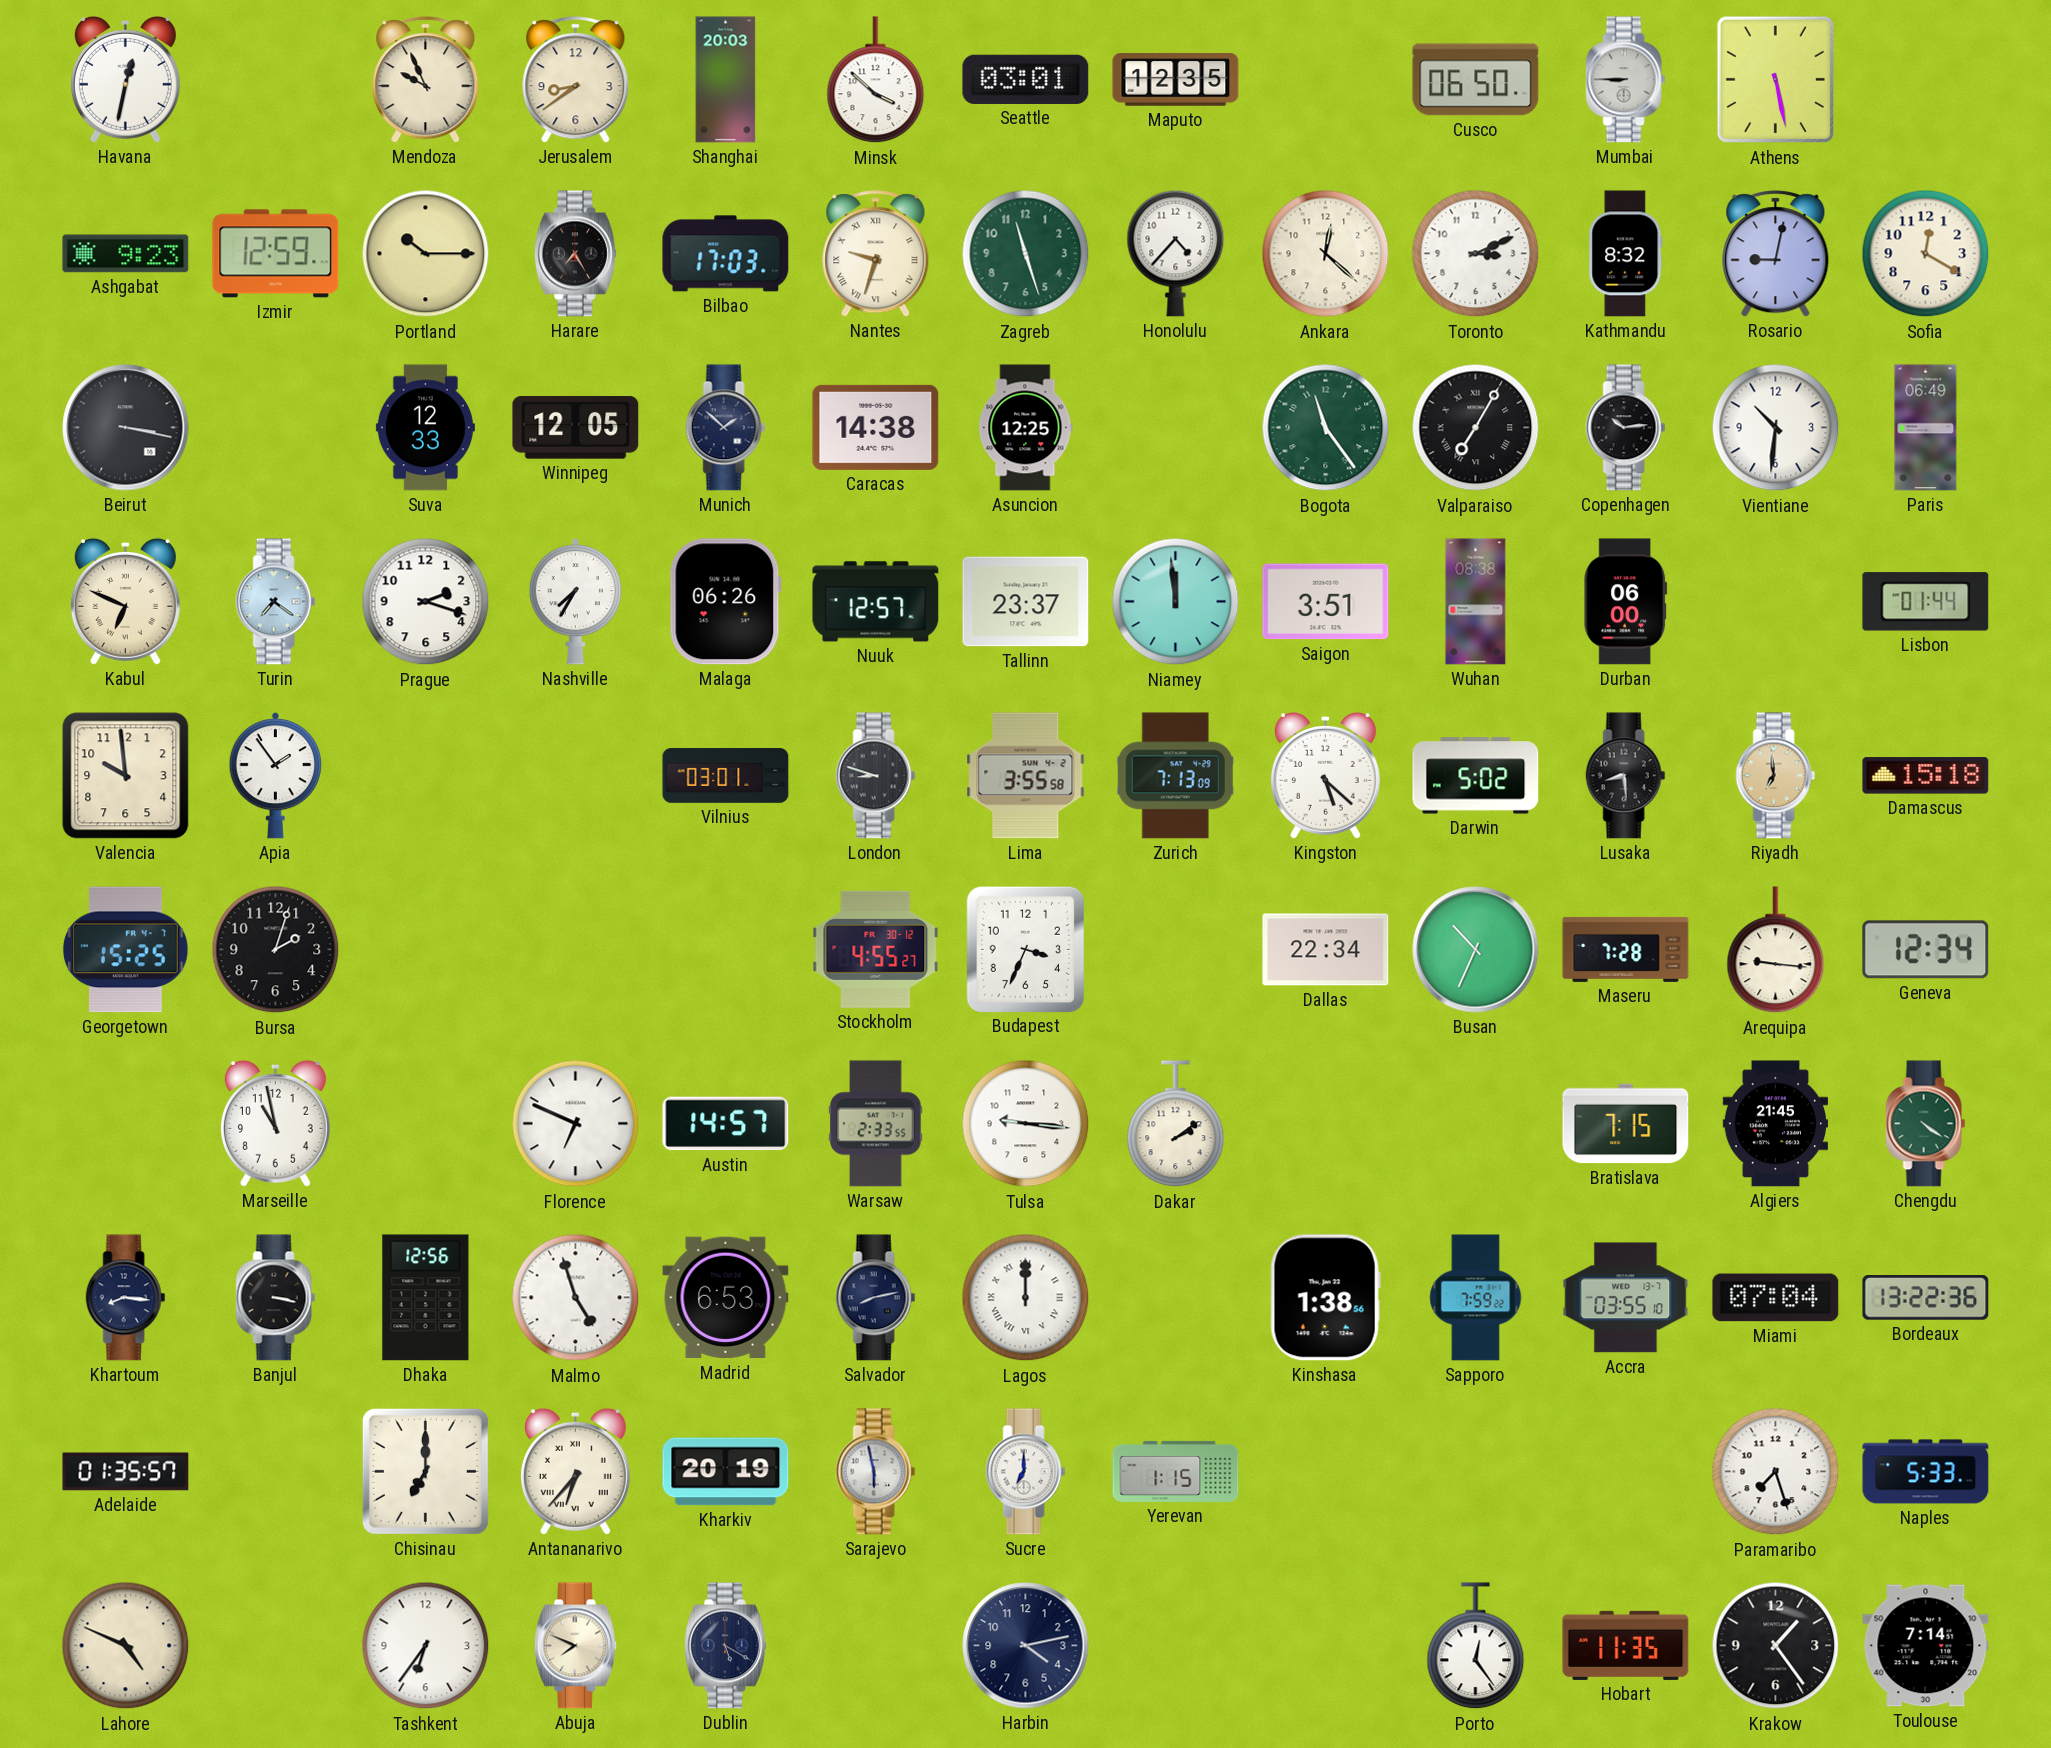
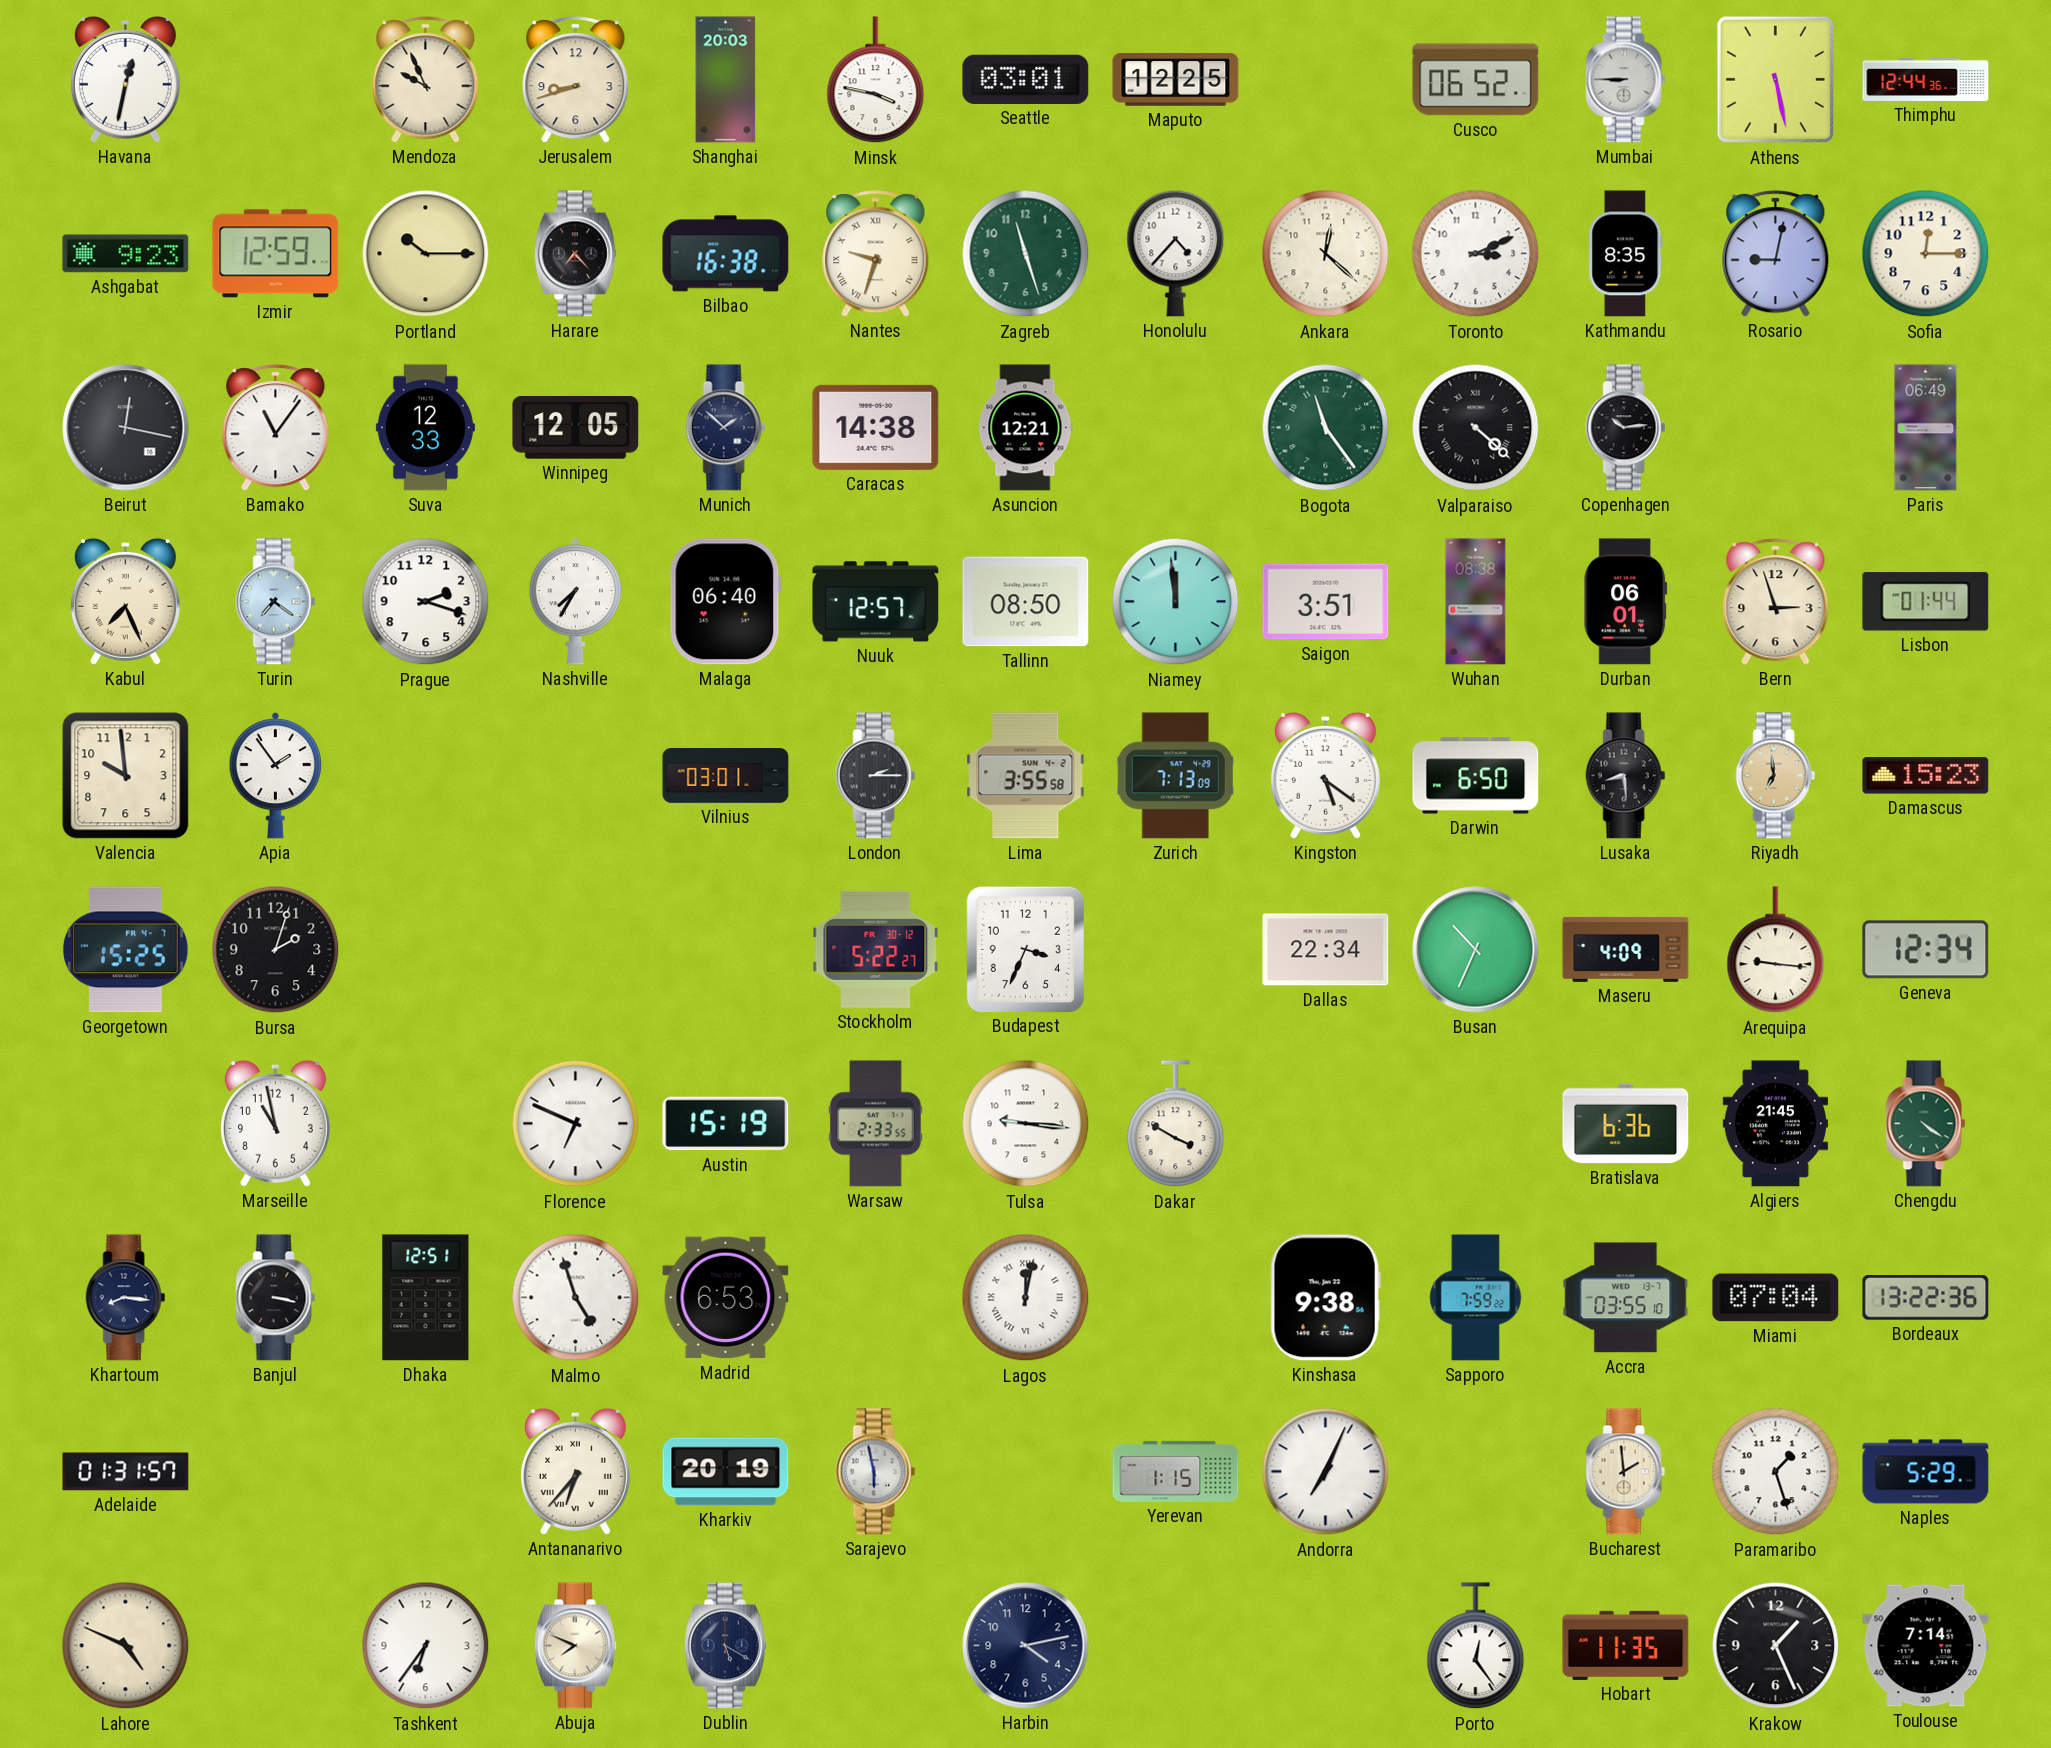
Jerusalem: 8:39 -> 8:42
Minsk: 3:52 -> 3:47
Maputo: 12:35 -> 12:25
Cusco: 06:50 -> 06:52
Thimphu: none -> 12:44
Harare: 7:25 -> 7:23
Bilbao: 17:03 -> 16:38
Kathmandu: 8:32 -> 8:35
Sofia: 12:20 -> 12:15
Beirut: 3:17 -> 12:17
Bamako: none -> 11:06
Asuncion: 12:25 -> 12:21
Valparaiso: 7:05 -> 4:22
Vientiane: 10:31 -> none
Kabul: 6:49 -> 7:26
Malaga: 06:26 -> 06:40
Tallinn: 23:37 -> 08:50
Durban: 06:00 -> 06:01
Bern: none -> 2:57
London: 8:48 -> 2:15
Kingston: 5:22 -> 5:21
Darwin: 5:02 -> 6:50
Damascus: 15:18 -> 15:23
Stockholm: 4:55 -> 5:22
Maseru: 7:28 -> 4:09
Austin: 14:57 -> 15:19
Dakar: 2:09 -> 3:50
Bratislava: 7:15 -> 6:36
Dhaka: 12:56 -> 12:51
Salvador: 8:13 -> none
Lagos: 12:00 -> 12:02
Kinshasa: 1:38 -> 9:38
Adelaide: 01:35 -> 01:31
Chisinau: 7:00 -> none
Sucre: 7:00 -> none
Andorra: none -> 7:04
Bucharest: none -> 1:59
Paramaribo: 7:27 -> 1:27
Naples: 5:33 -> 5:29
Krakow: 1:24 -> 1:26
